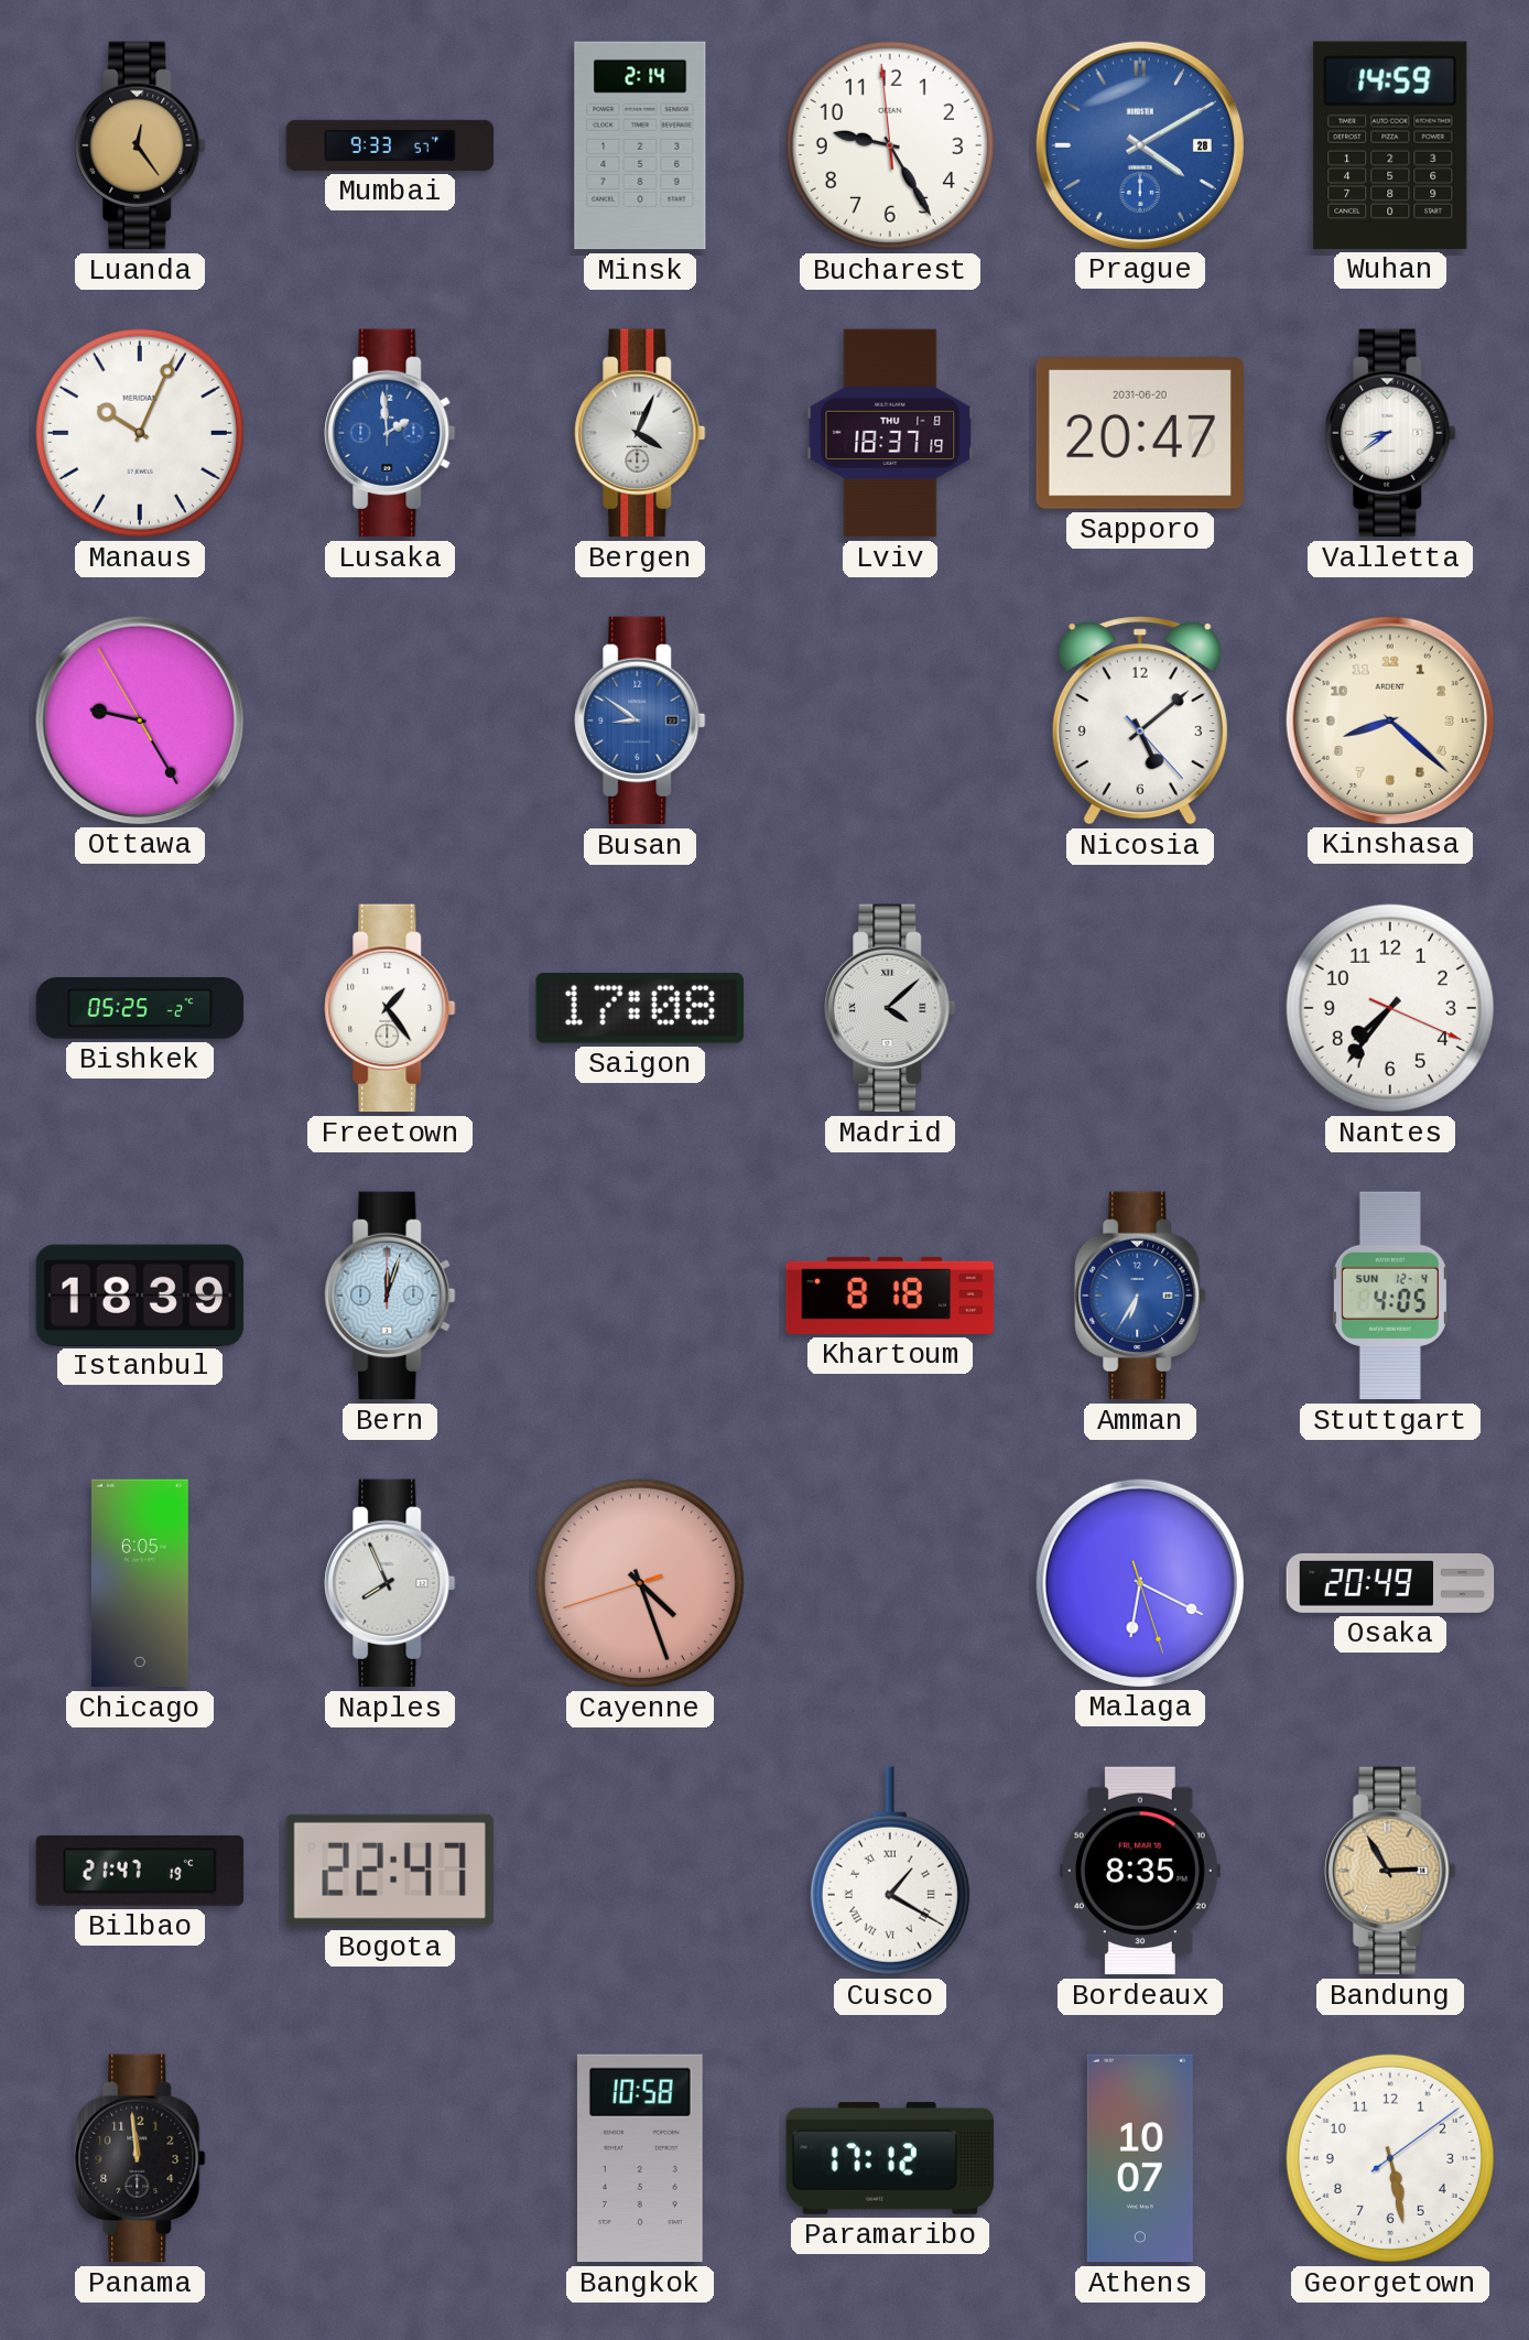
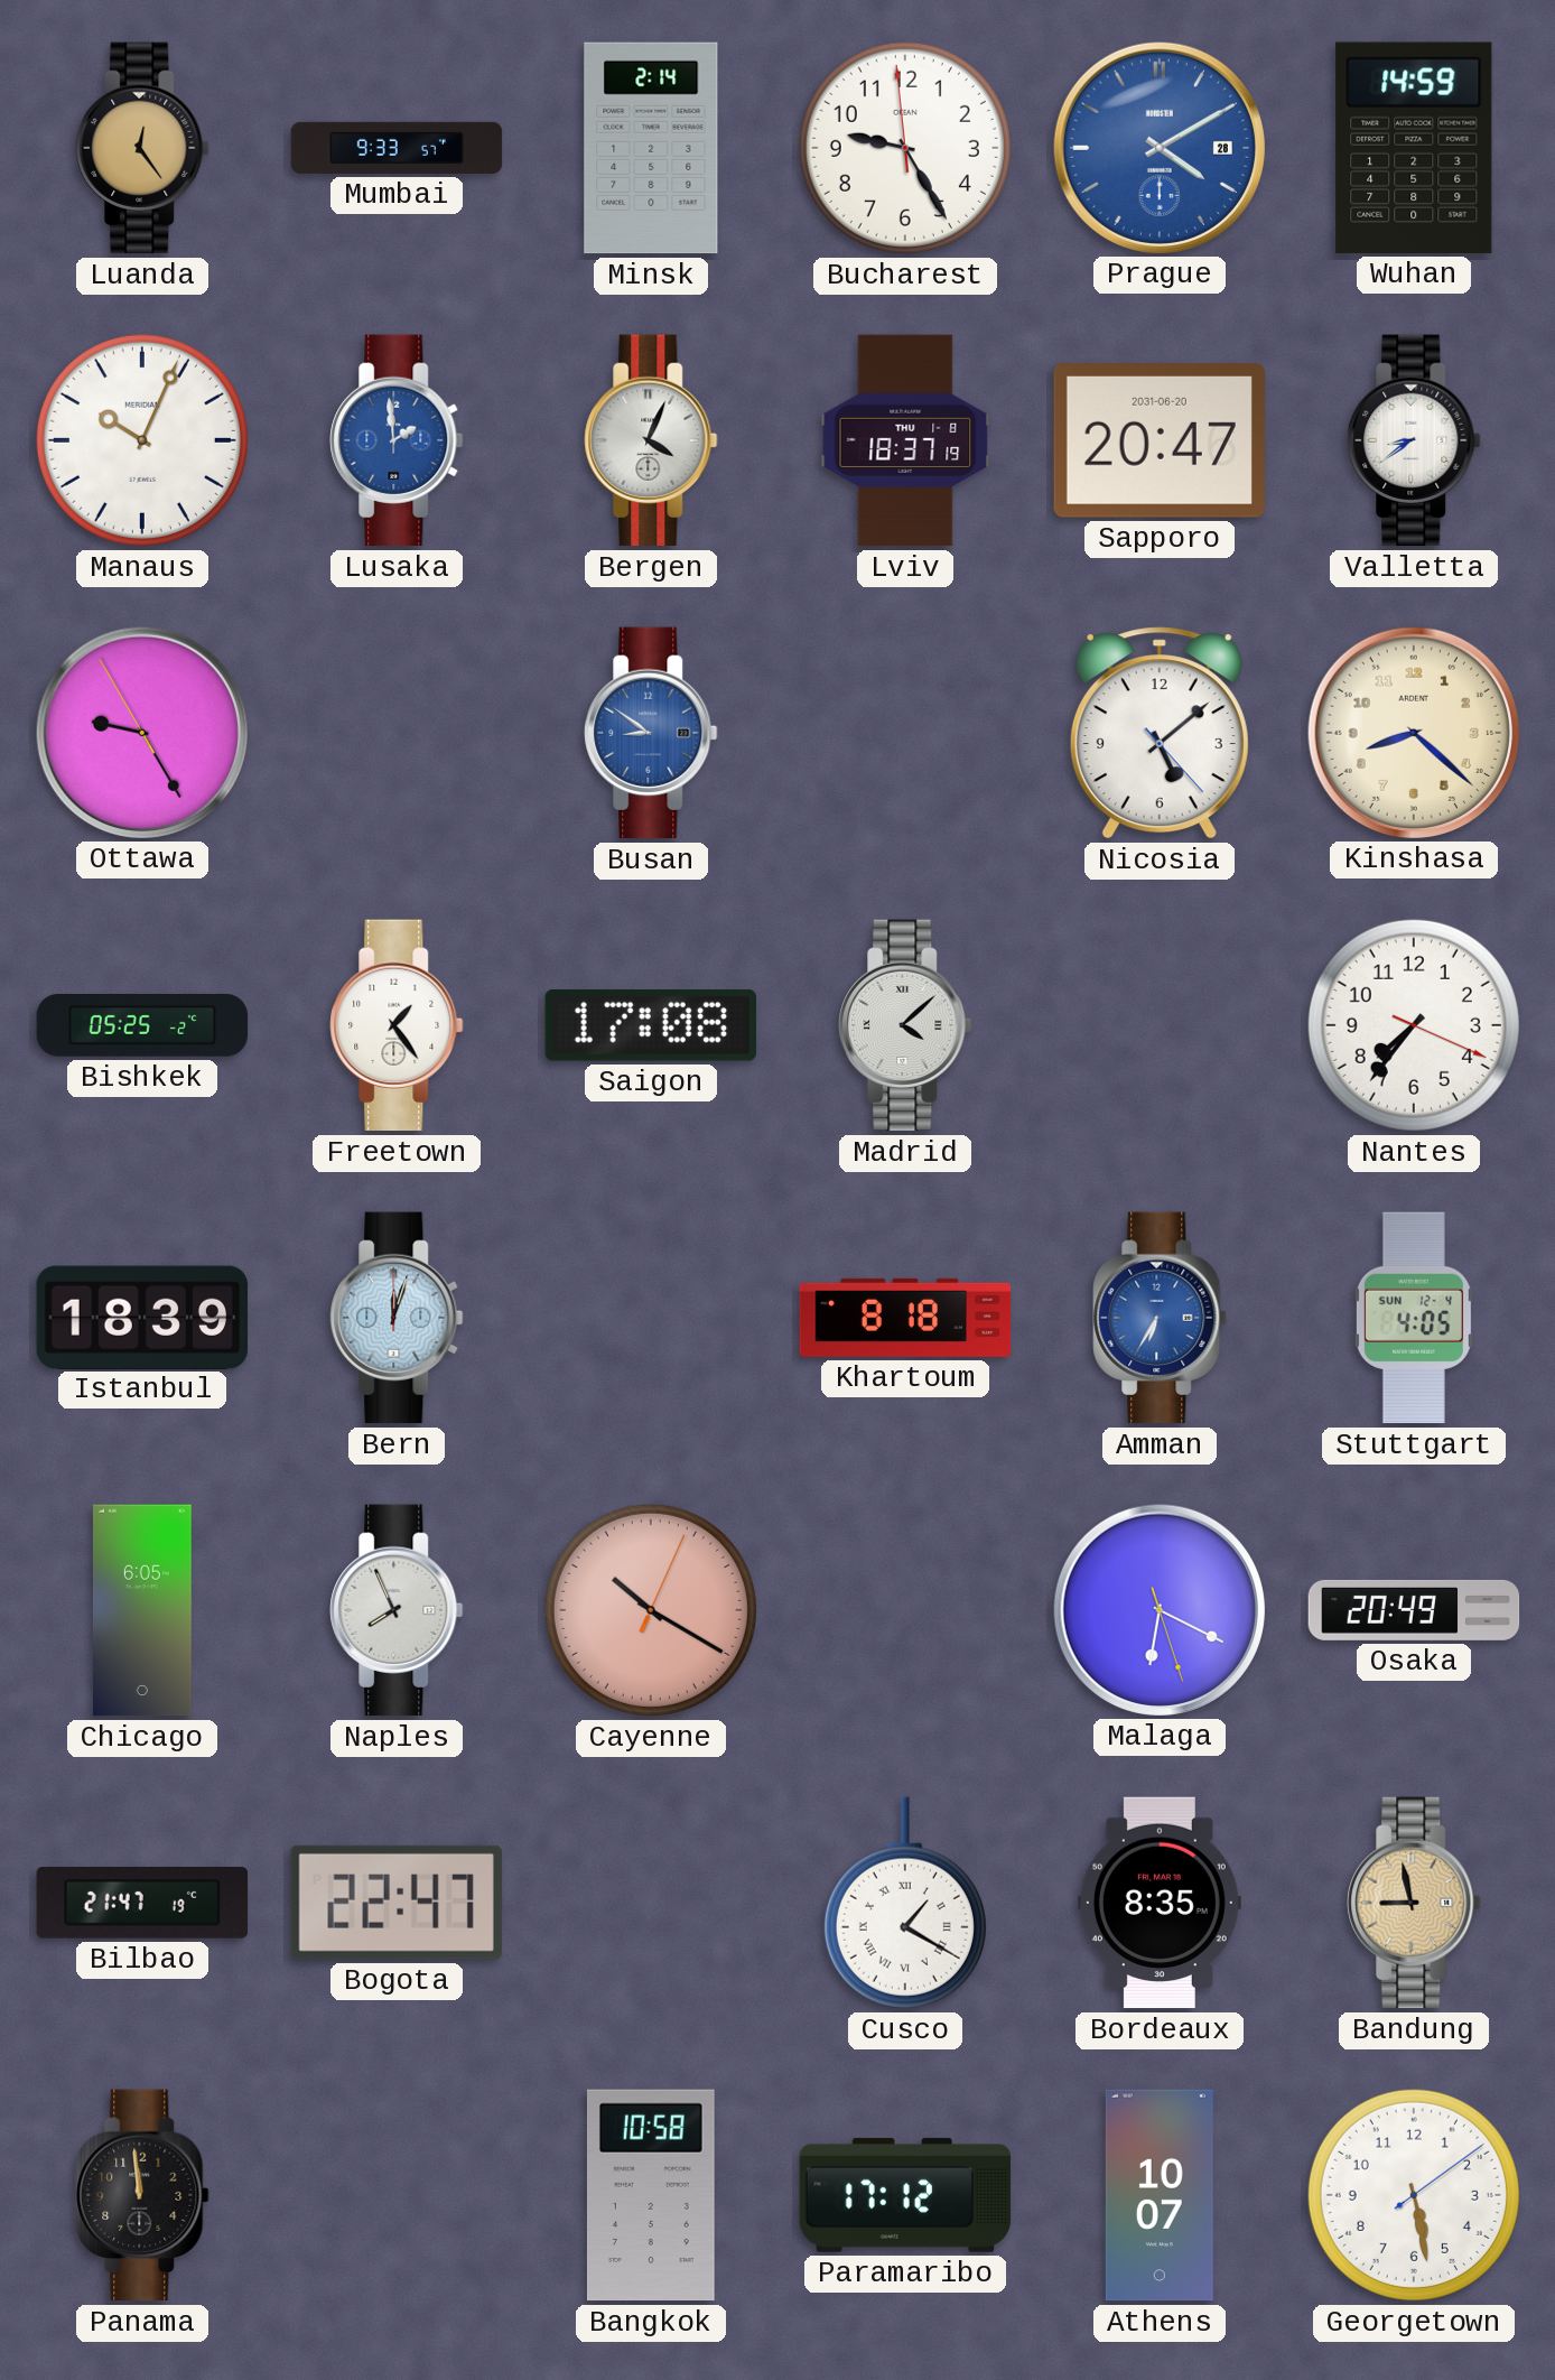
Cayenne: 4:26 -> 10:20
Bandung: 2:55 -> 8:58
